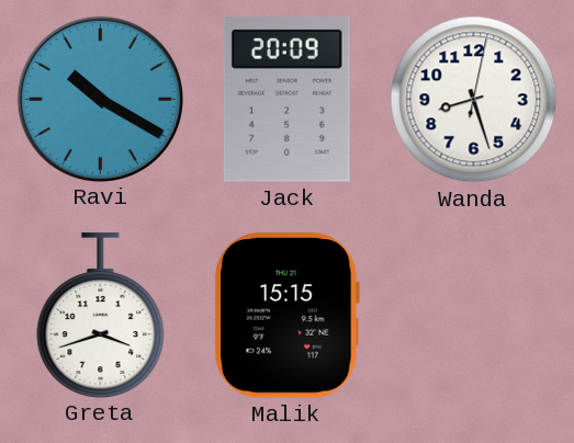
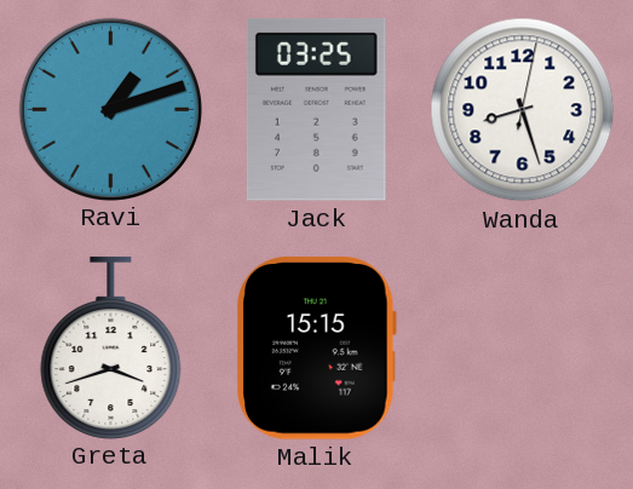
Ravi: 10:20 -> 1:12
Jack: 20:09 -> 03:25
